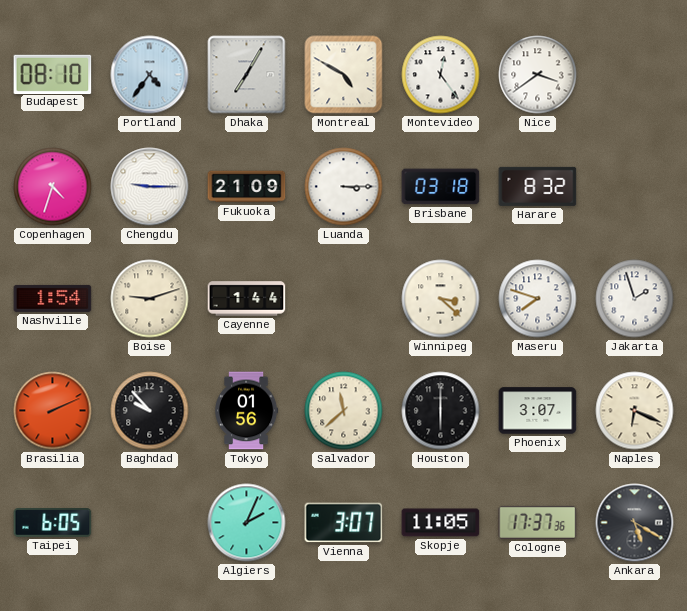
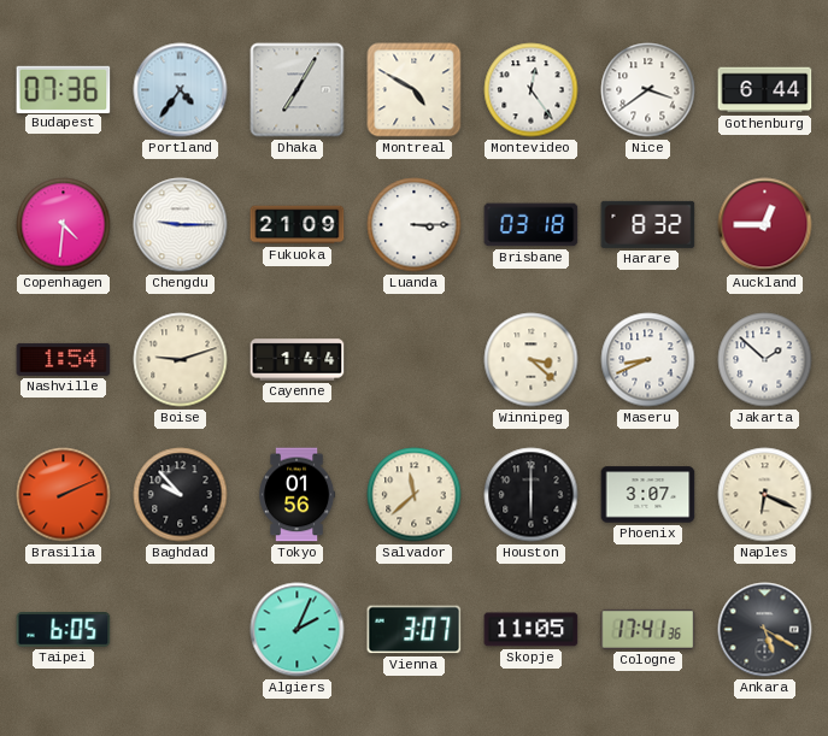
Budapest: 08:10 -> 07:36
Gothenburg: none -> 6:44
Copenhagen: 4:33 -> 4:31
Auckland: none -> 12:45
Maseru: 7:48 -> 8:41
Jakarta: 1:57 -> 1:52
Cologne: 17:37 -> 17:41
